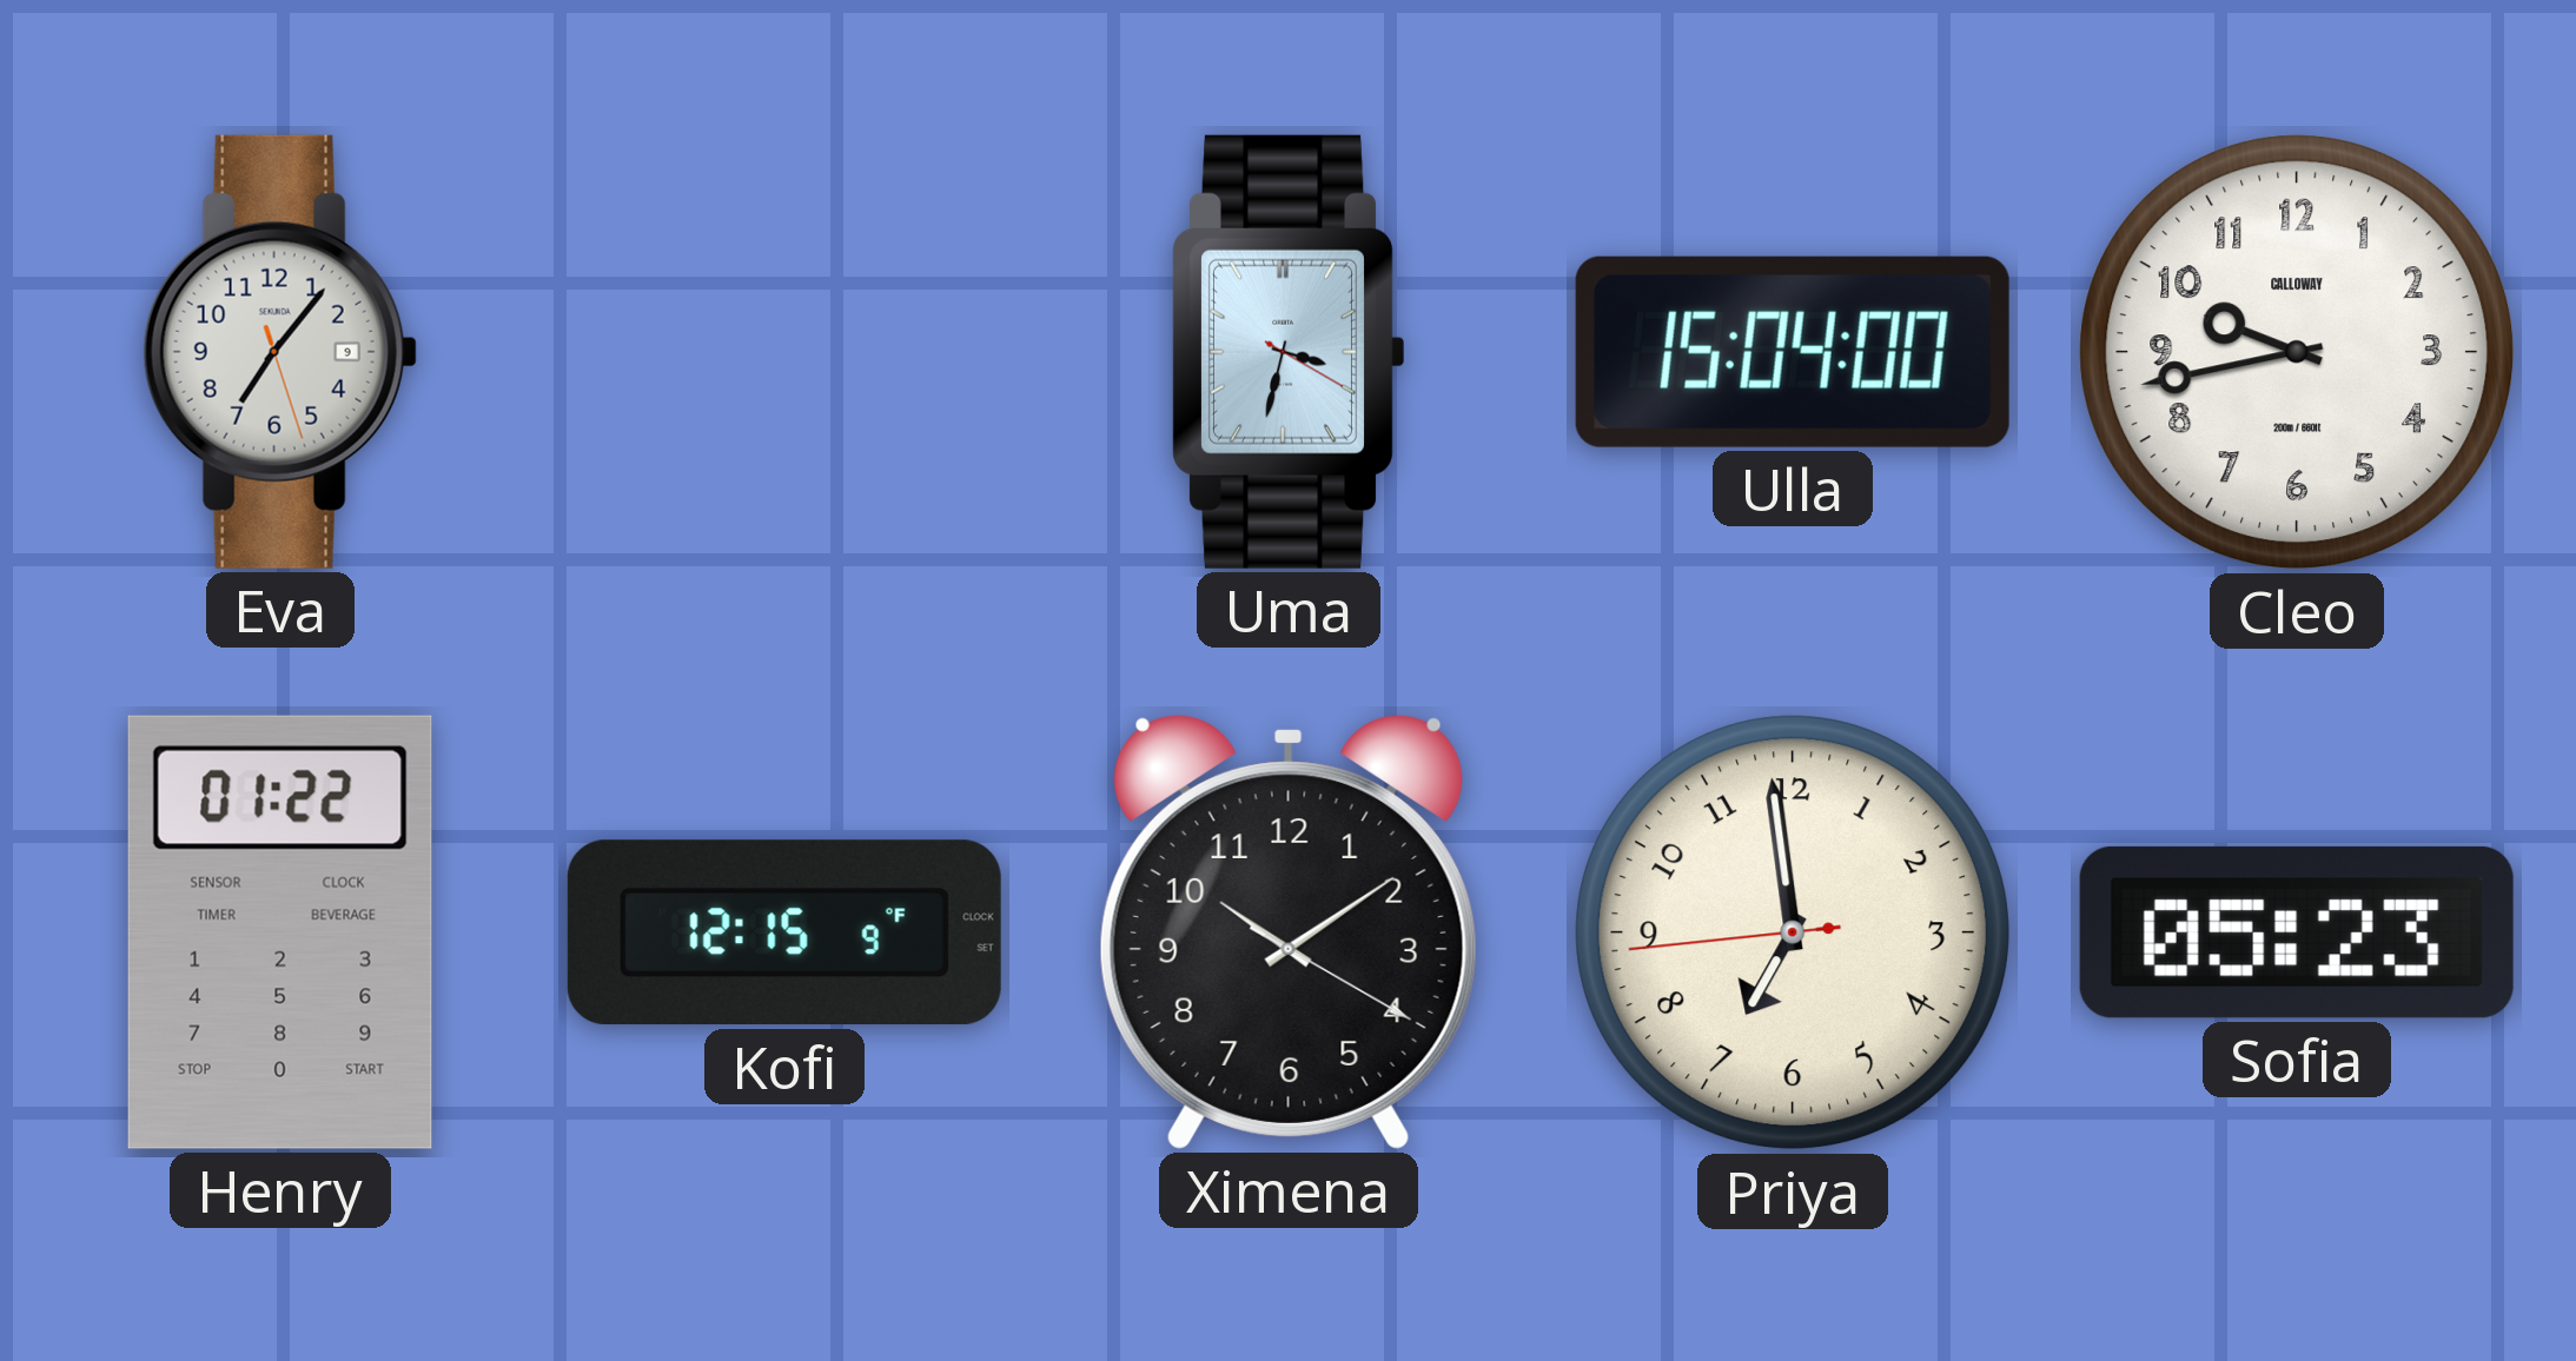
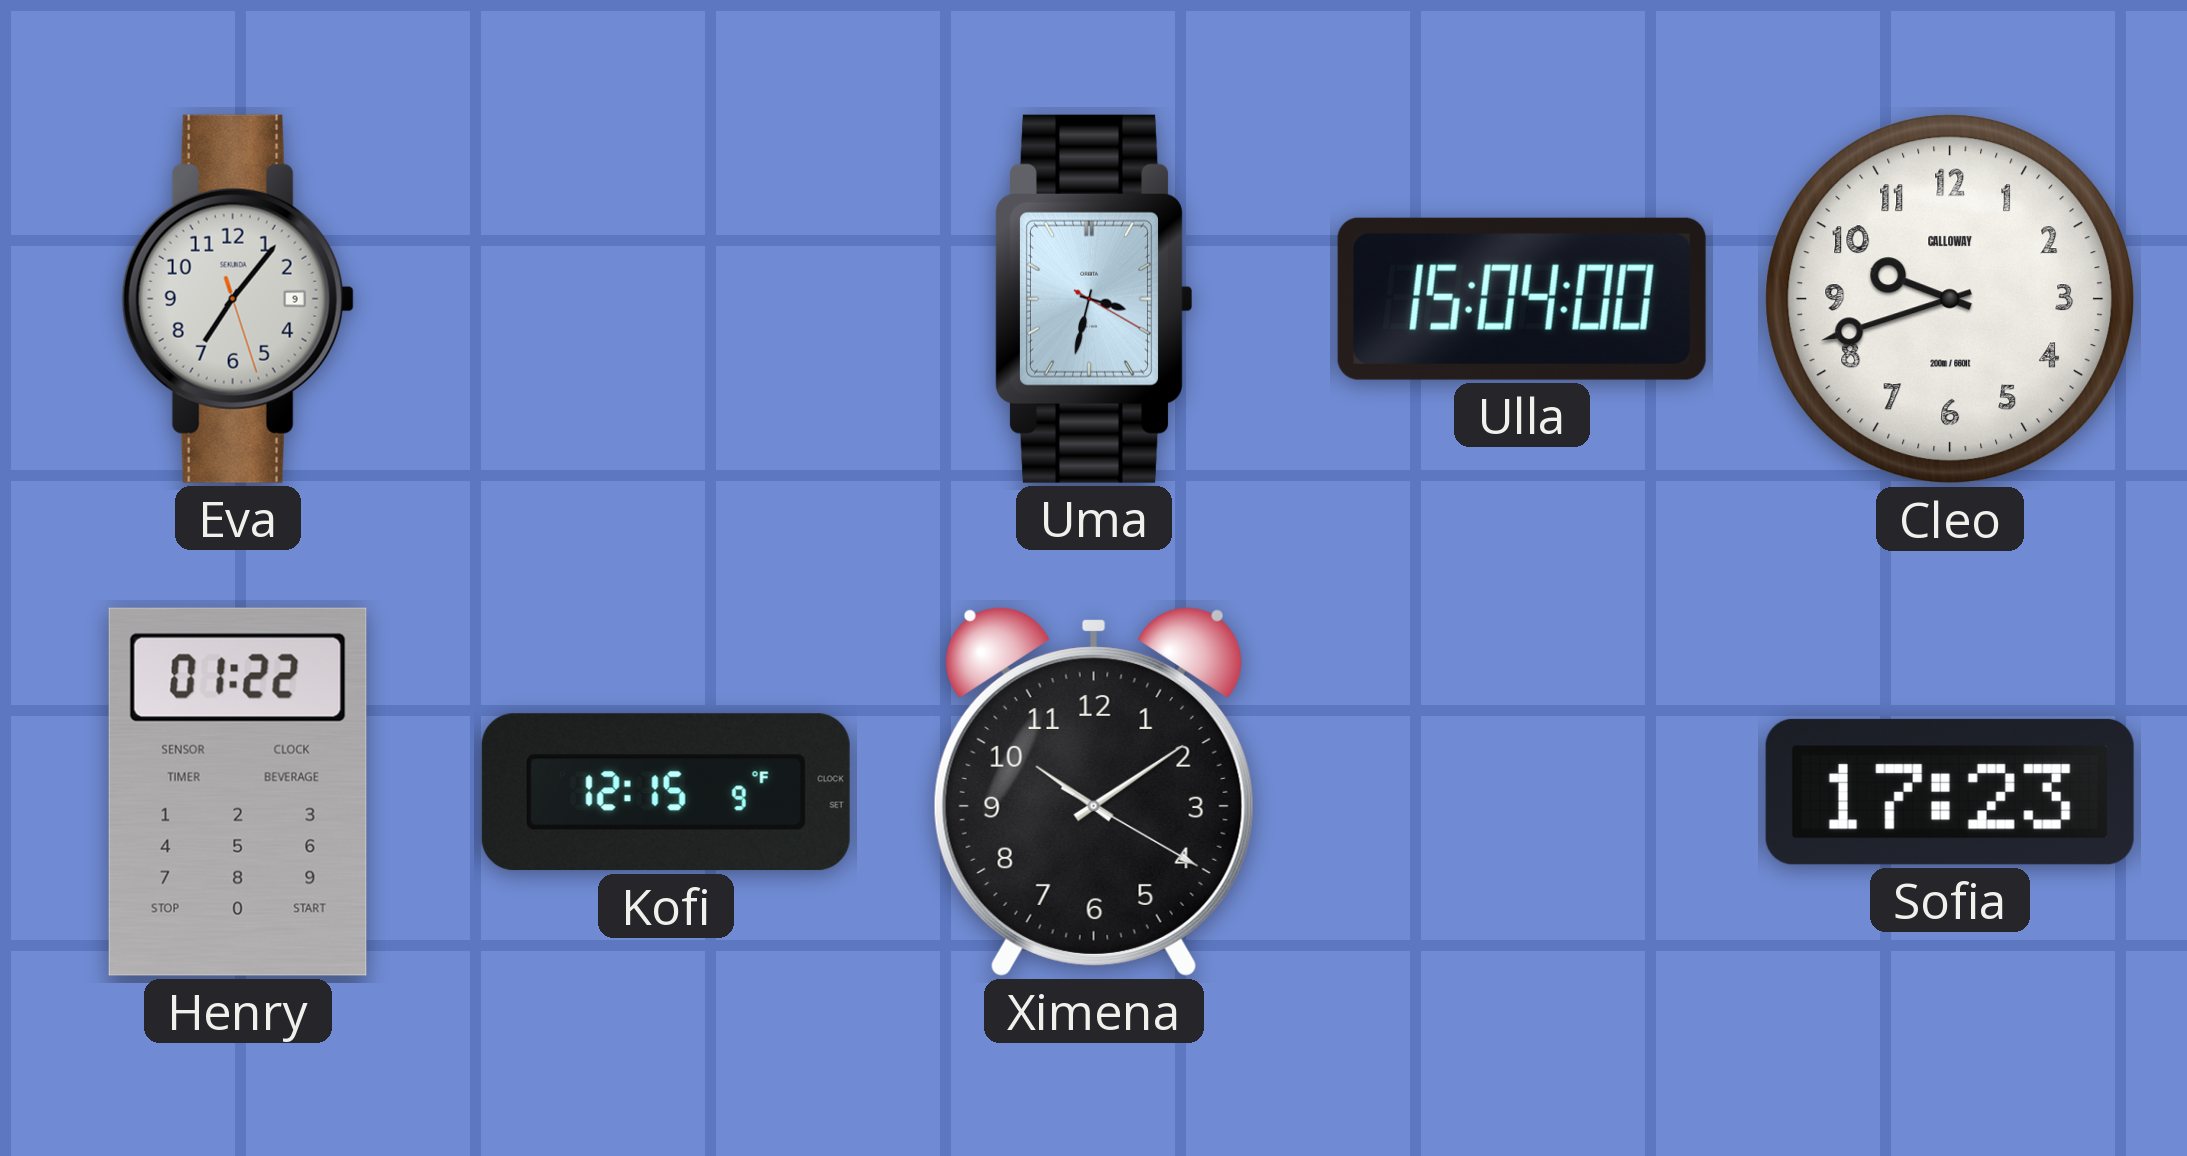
Cleo: 9:43 -> 9:42
Priya: 6:58 -> none
Sofia: 05:23 -> 17:23
